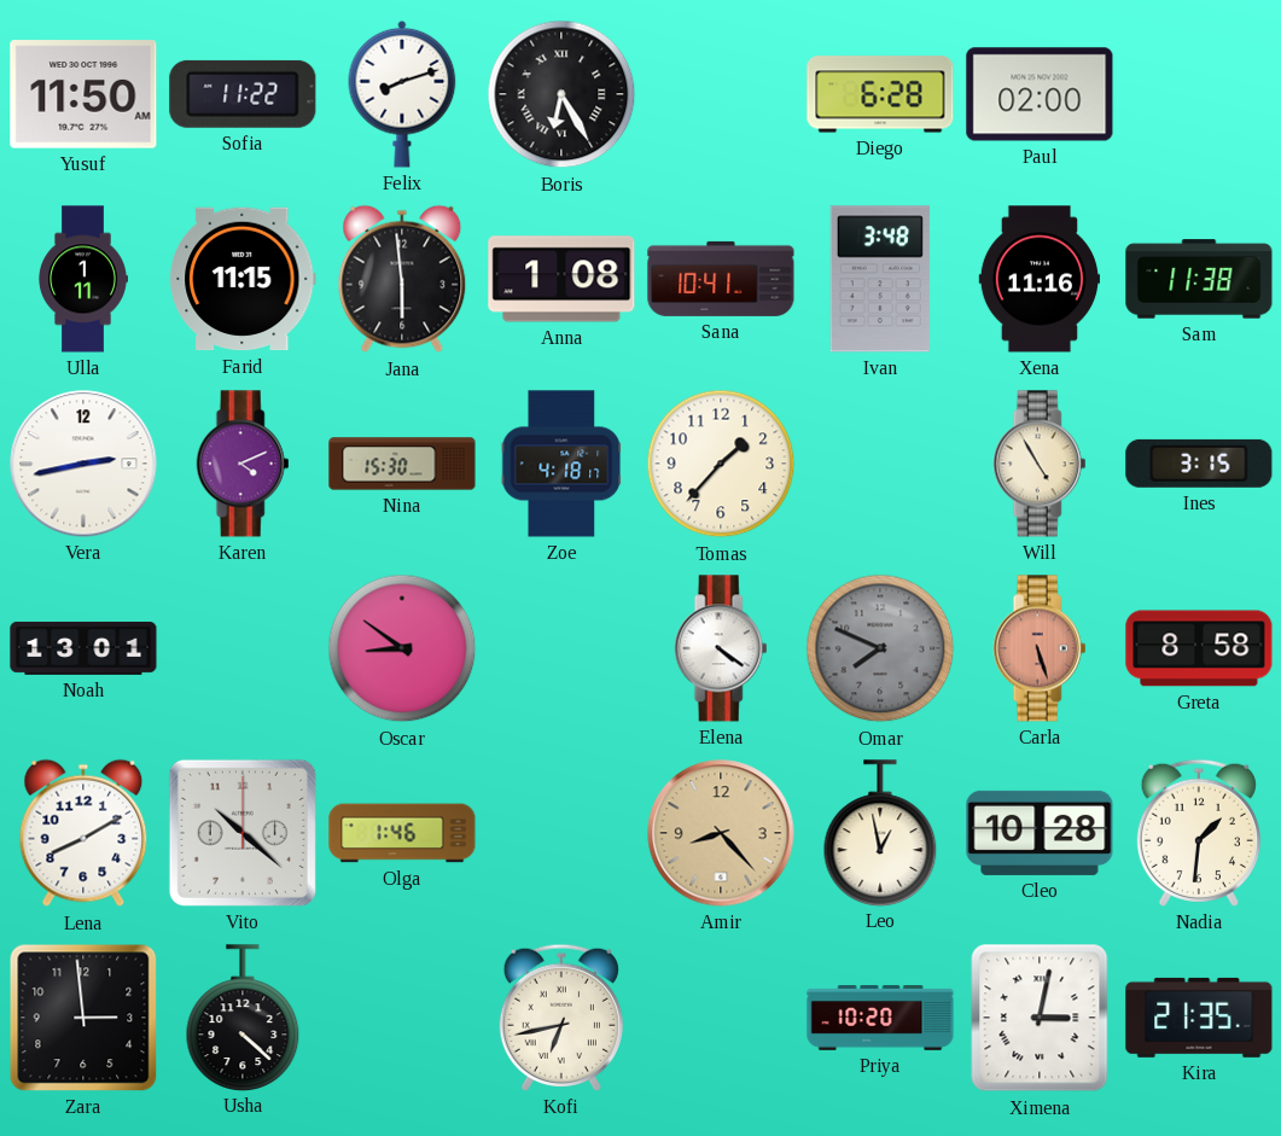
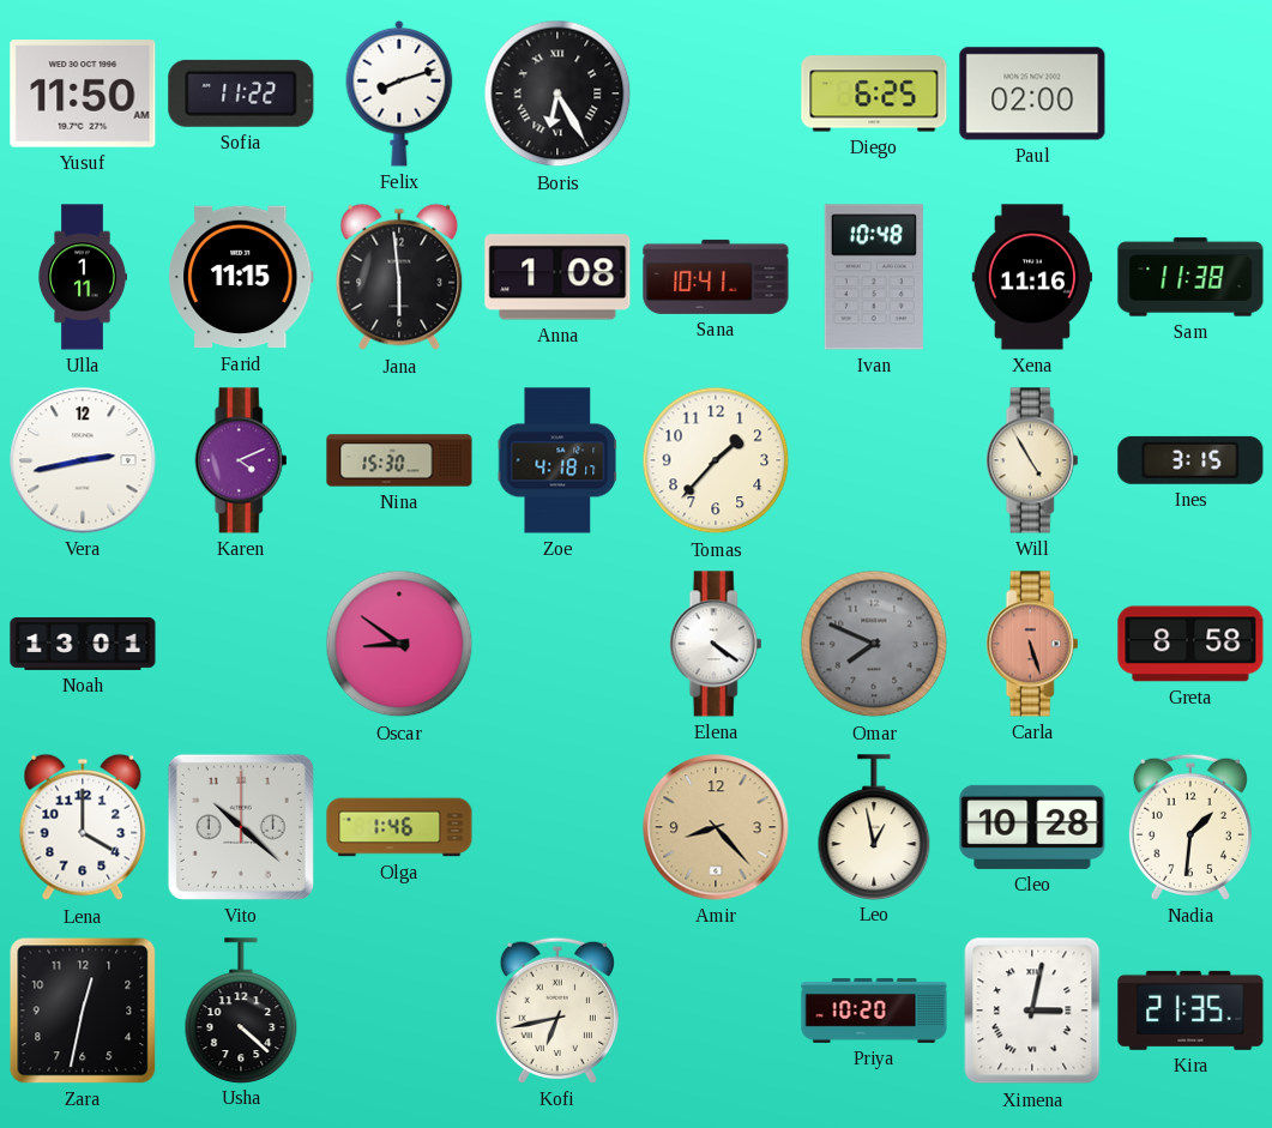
Diego: 6:28 -> 6:25
Ivan: 3:48 -> 10:48
Lena: 8:10 -> 4:00
Zara: 2:59 -> 12:32
